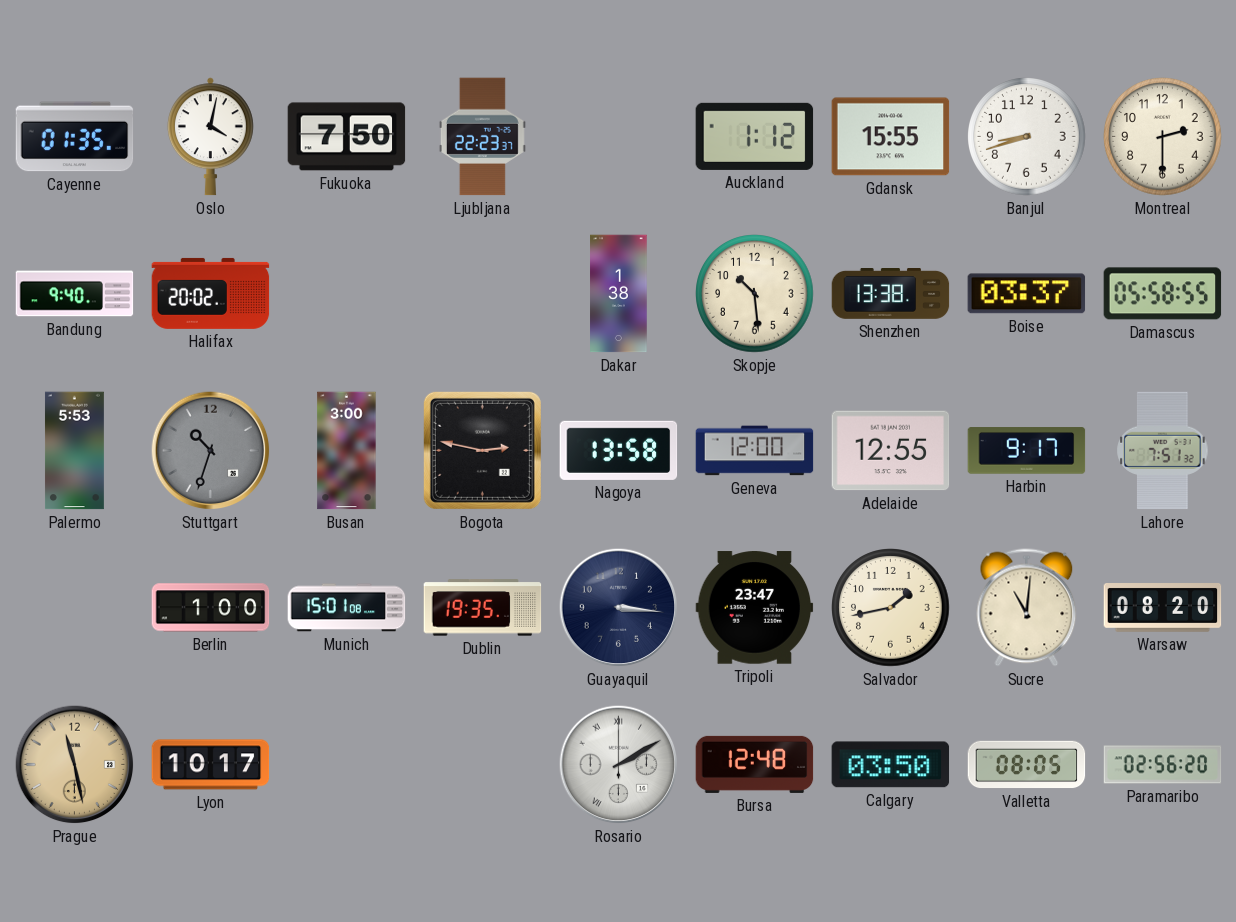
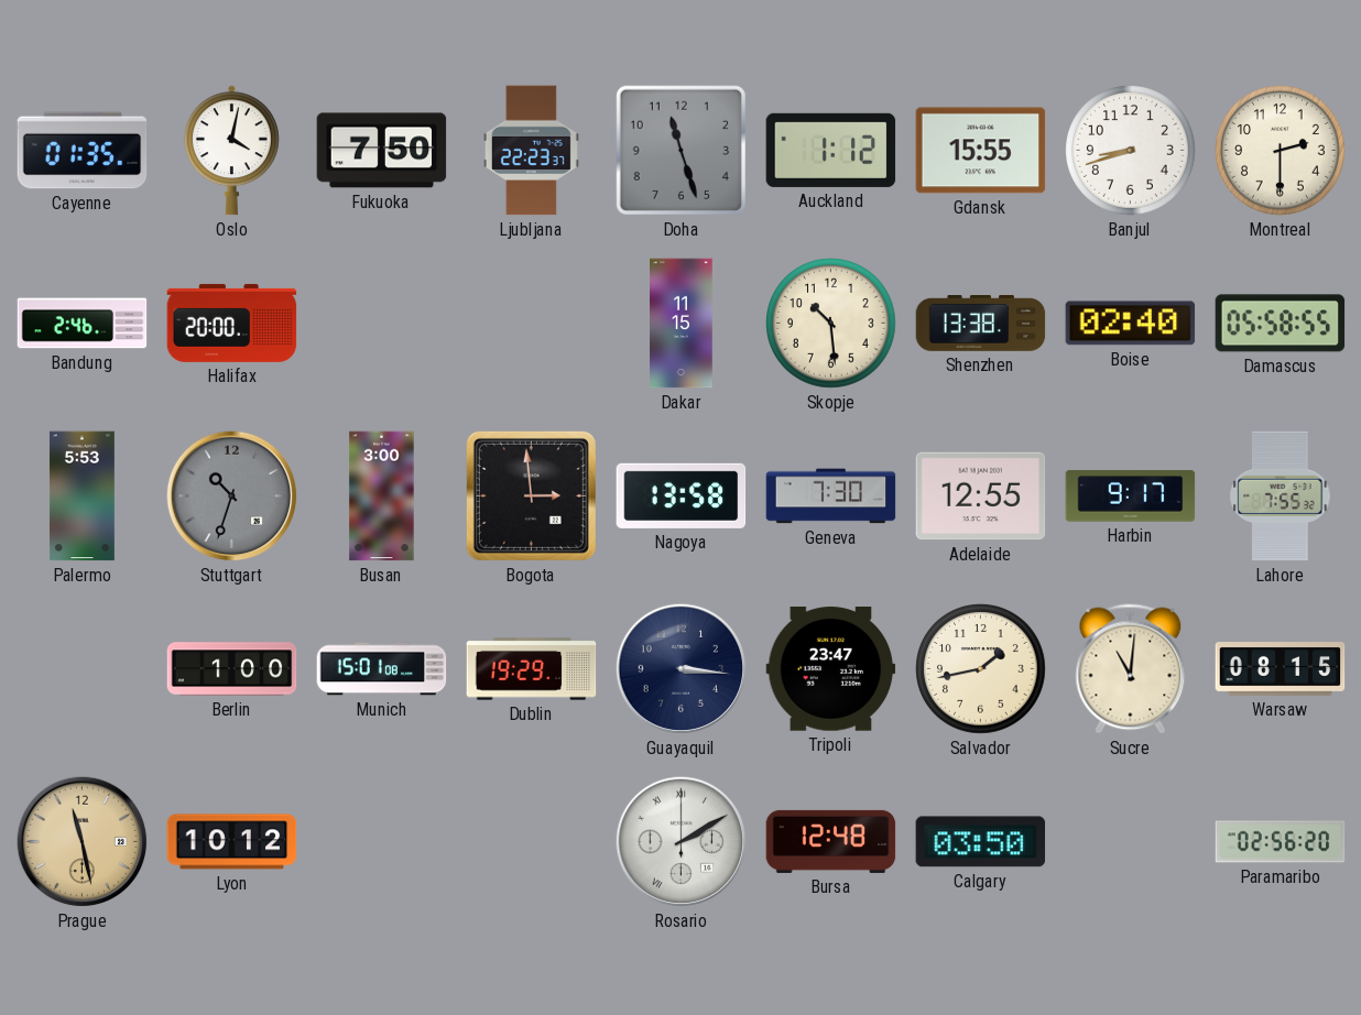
Doha: none -> 11:27
Bandung: 9:40 -> 2:46
Halifax: 20:02 -> 20:00
Dakar: 1:38 -> 11:15
Boise: 03:37 -> 02:40
Bogota: 2:47 -> 2:59
Geneva: 12:00 -> 7:30
Lahore: 7:51 -> 7:55
Dublin: 19:35 -> 19:29
Warsaw: 08:20 -> 08:15
Lyon: 10:17 -> 10:12
Valletta: 08:05 -> none
